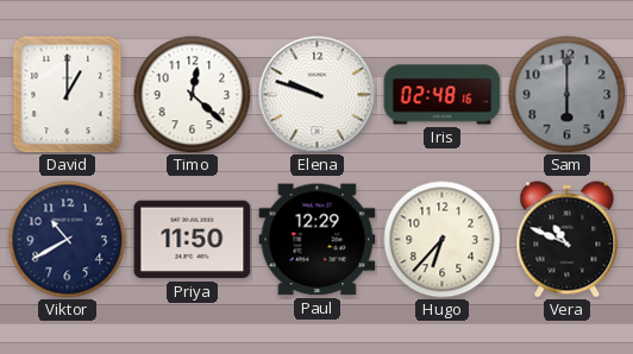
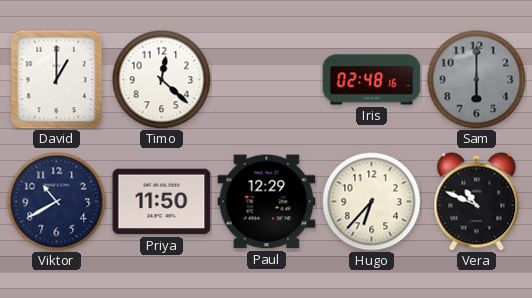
Elena: 9:48 -> none
